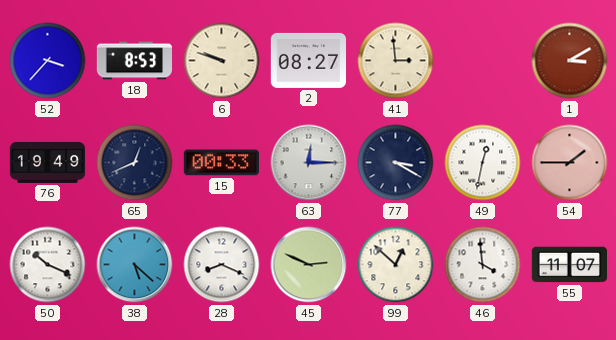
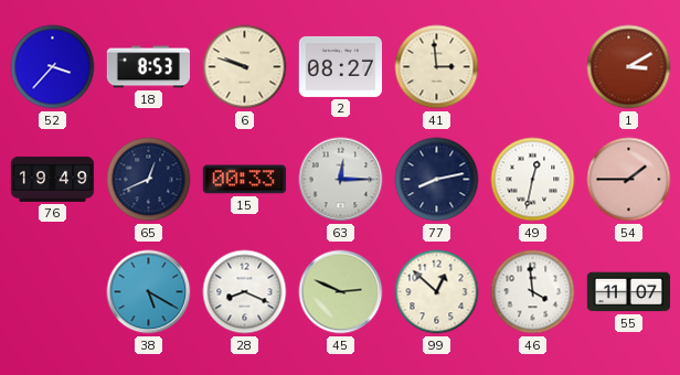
77: 3:20 -> 8:13
50: 10:19 -> none
38: 5:22 -> 5:20
